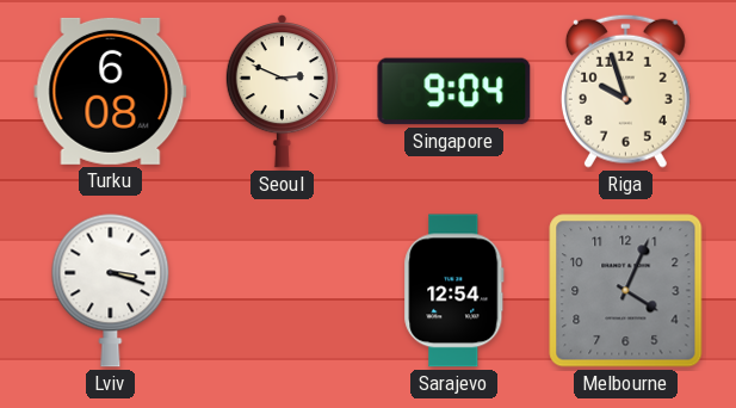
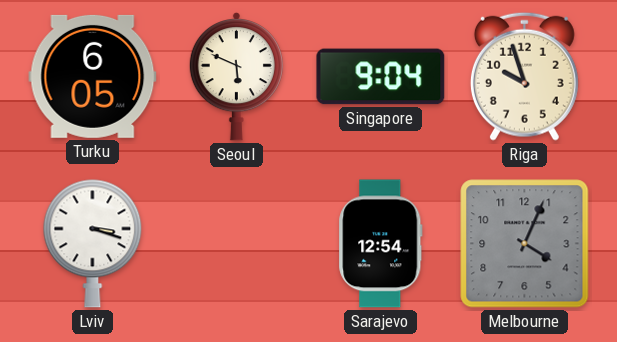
Turku: 6:08 -> 6:05
Seoul: 2:49 -> 5:49
